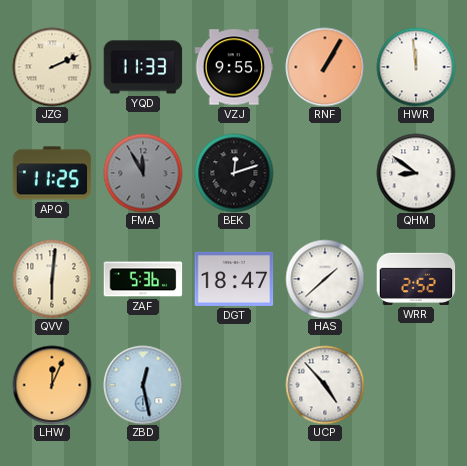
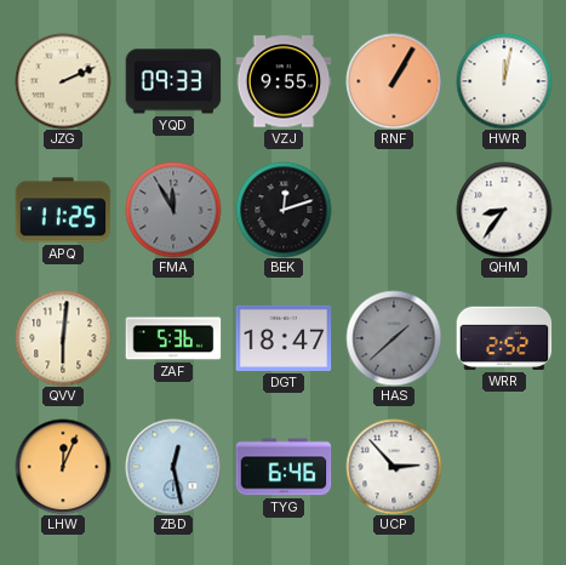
YQD: 11:33 -> 09:33
HWR: 11:59 -> 12:02
QHM: 8:51 -> 8:36
HAS dial: white -> grey
TYG: none -> 6:46
UCP: 4:53 -> 2:53
